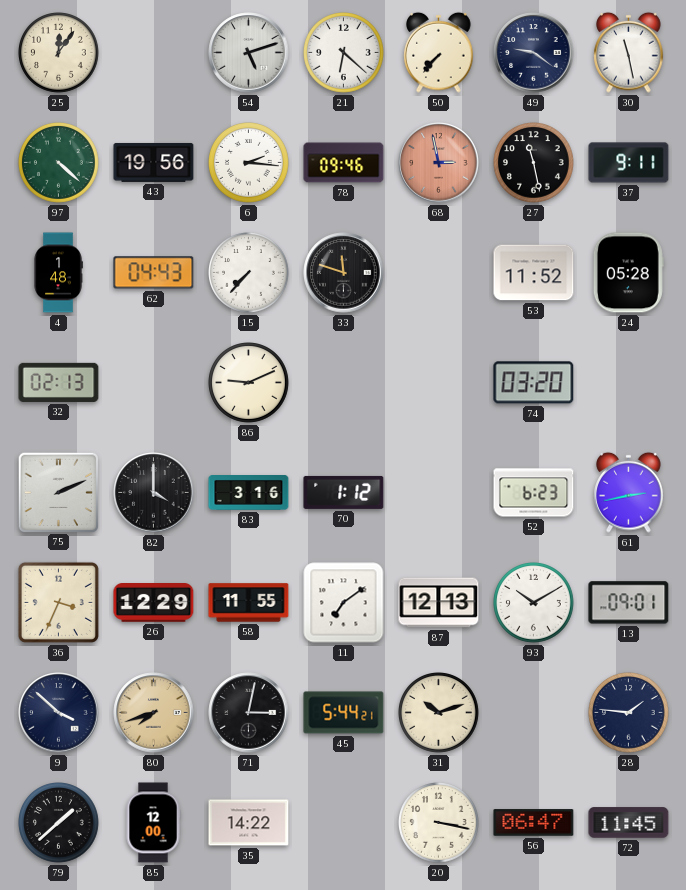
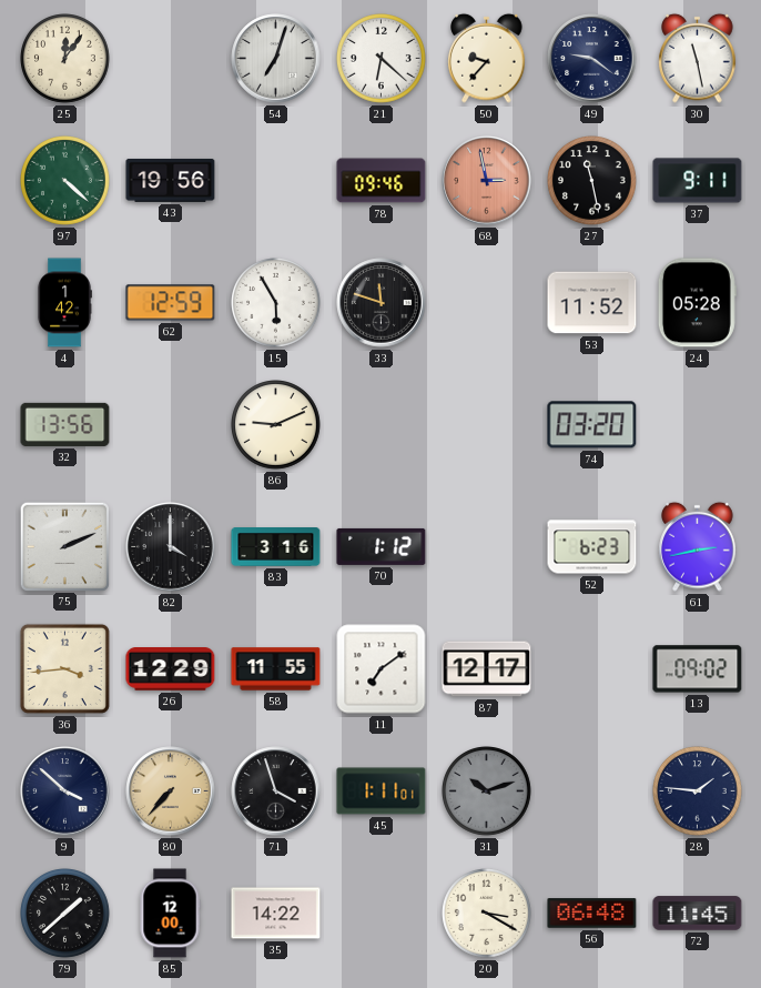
54: 5:12 -> 7:03
50: 7:37 -> 9:37
6: 2:16 -> none
4: 1:48 -> 1:42
62: 04:43 -> 12:59
15: 7:37 -> 5:55
32: 02:13 -> 13:56
36: 3:34 -> 3:44
87: 12:13 -> 12:17
93: 10:10 -> none
13: 09:01 -> 09:02
80: 7:42 -> 7:37
71: 3:02 -> 3:57
45: 5:44 -> 1:11
31 dial: cream -> grey
20: 3:17 -> 3:20
56: 06:47 -> 06:48
